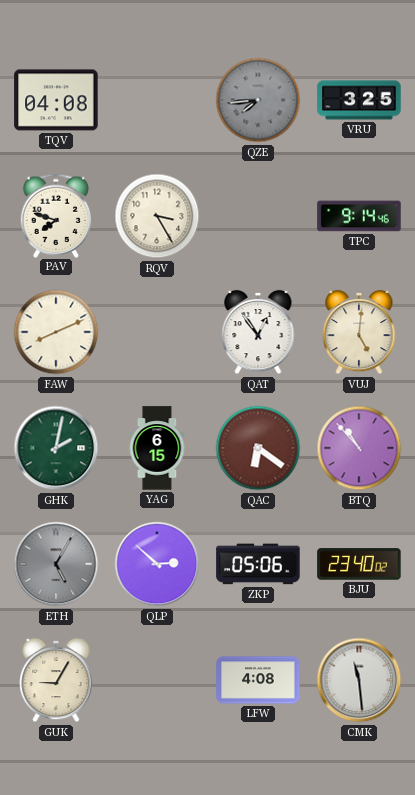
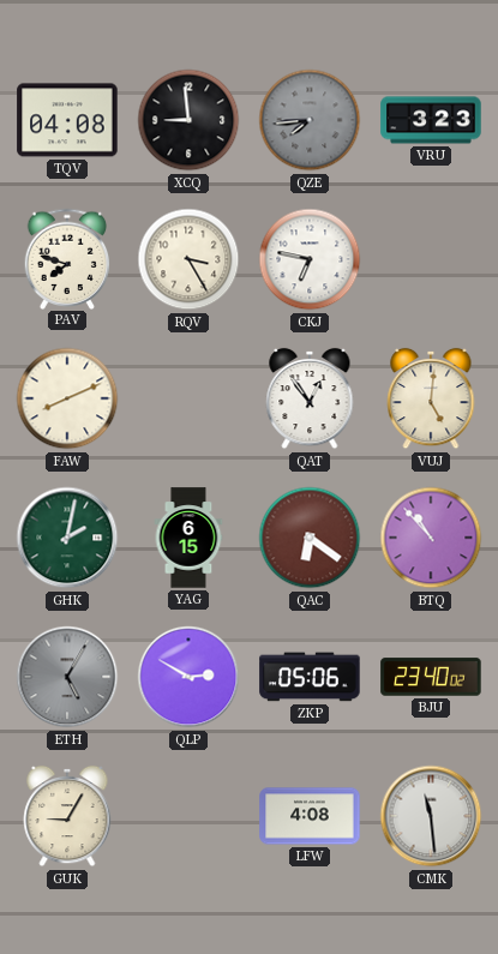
XCQ: none -> 8:59
VRU: 3:25 -> 3:23
CKJ: none -> 6:47
TPC: 9:14 -> none
QLP: 2:52 -> 2:50
